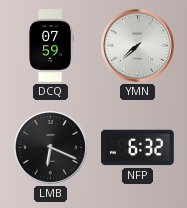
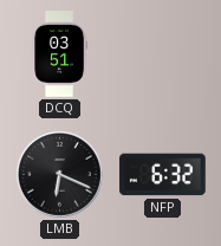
DCQ: 07:59 -> 03:51
YMN: 7:38 -> none
